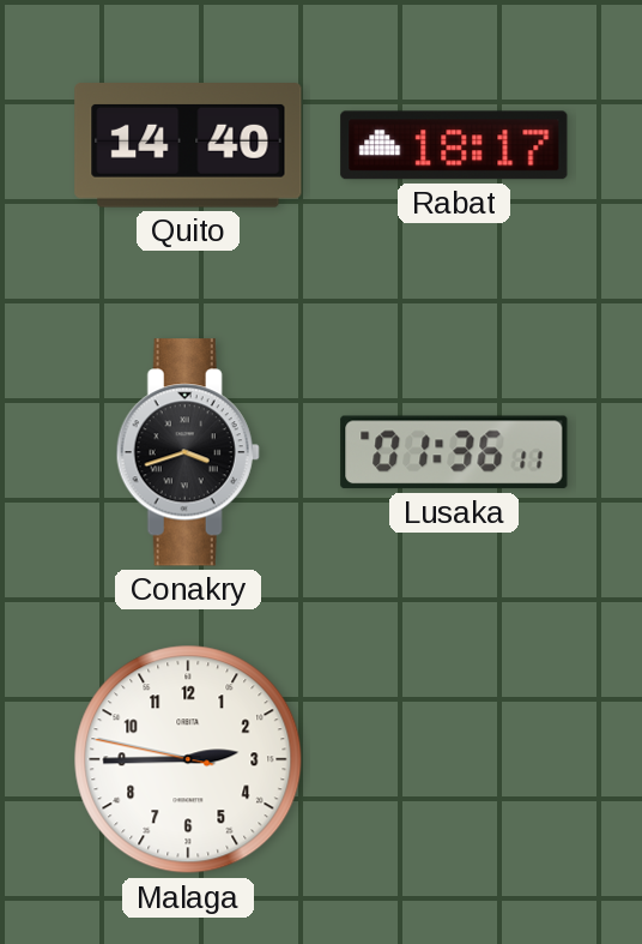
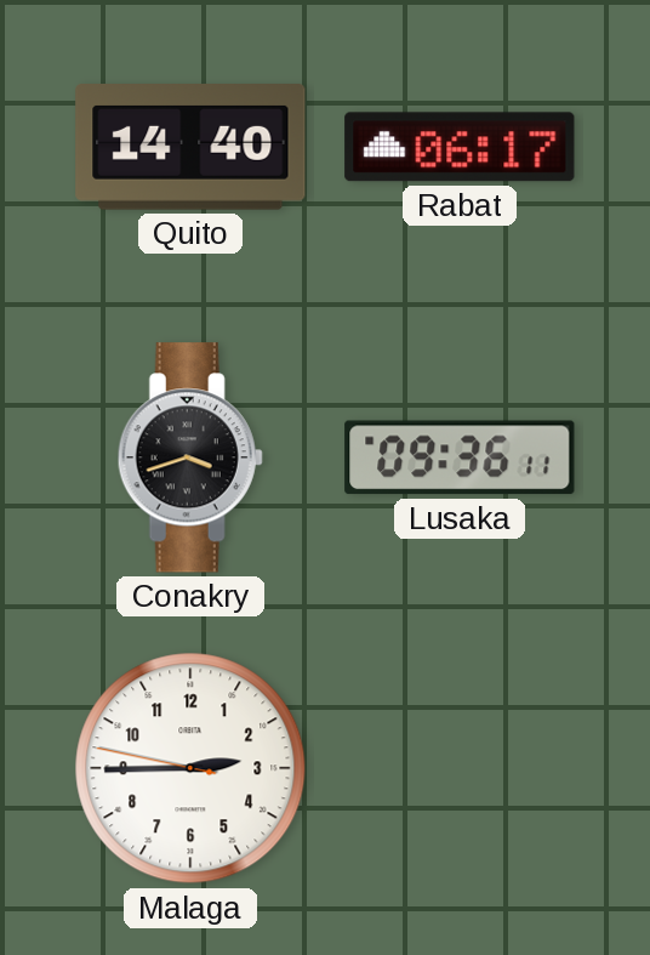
Rabat: 18:17 -> 06:17
Lusaka: 01:36 -> 09:36
